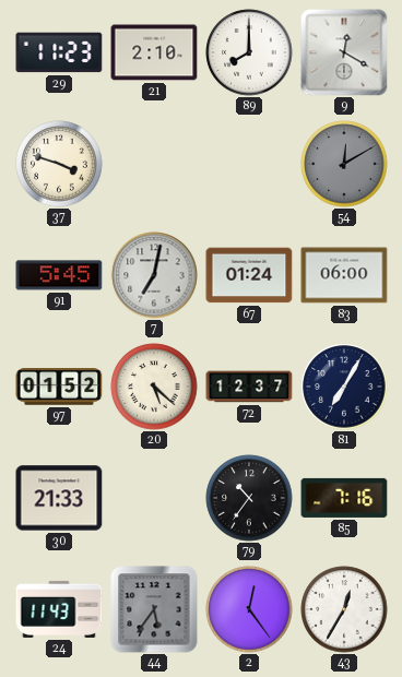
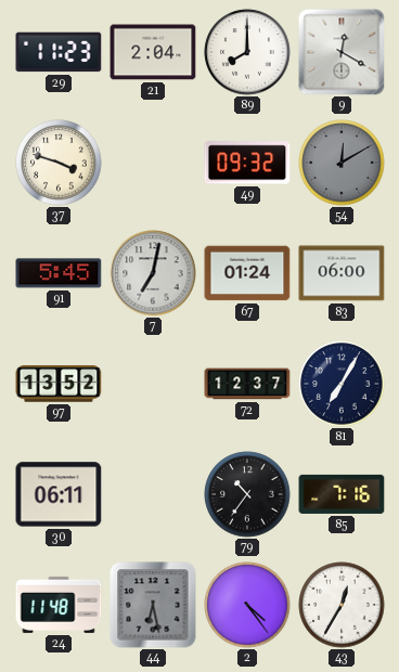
21: 2:10 -> 2:04
49: none -> 09:32
97: 01:52 -> 13:52
20: 5:22 -> none
30: 21:33 -> 06:11
24: 11:43 -> 11:48
44: 5:36 -> 6:28
2: 12:24 -> 4:24
